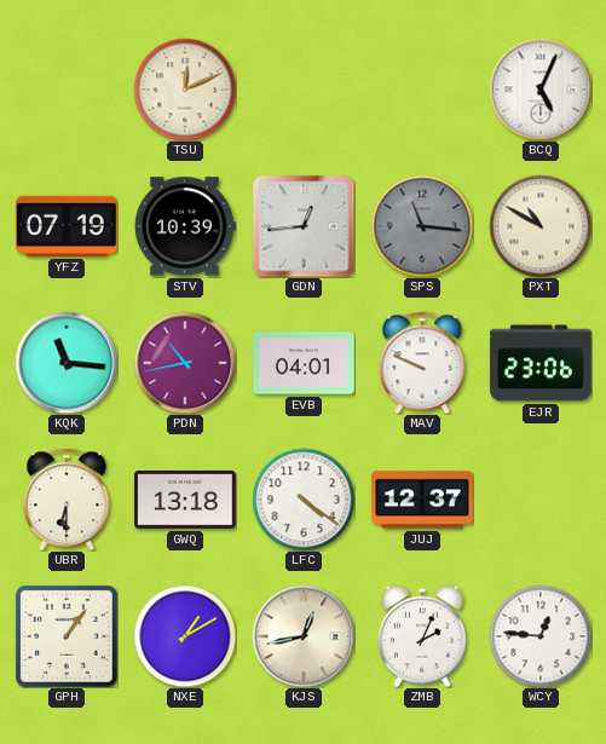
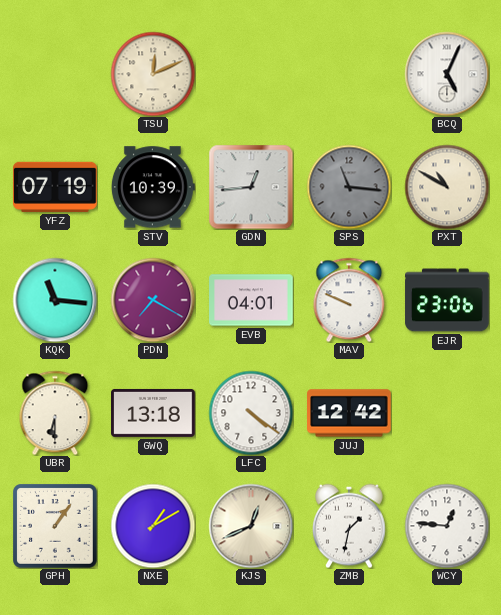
PDN: 10:43 -> 7:20
JUJ: 12:37 -> 12:42
KJS: 12:43 -> 12:41
ZMB: 2:04 -> 1:32
